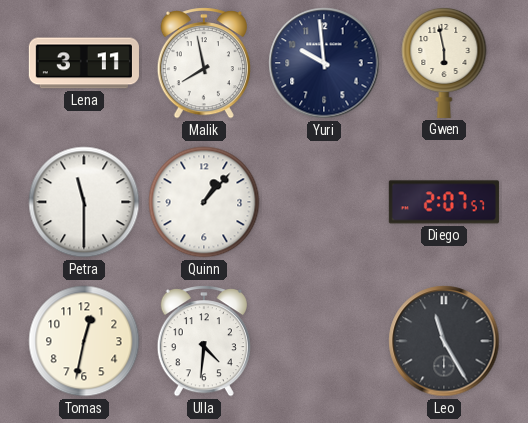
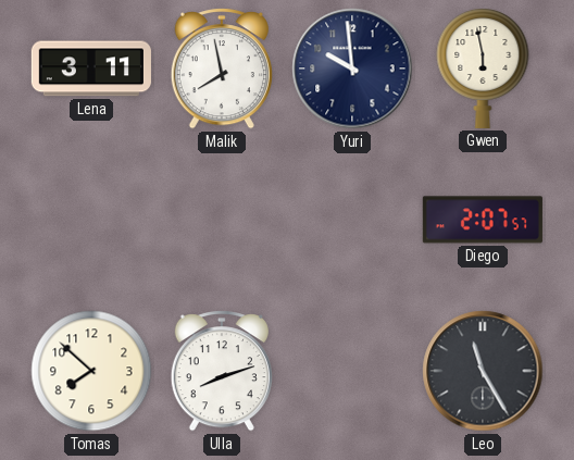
Petra: 11:30 -> none
Quinn: 1:07 -> none
Tomas: 12:32 -> 7:52
Ulla: 4:31 -> 8:12
